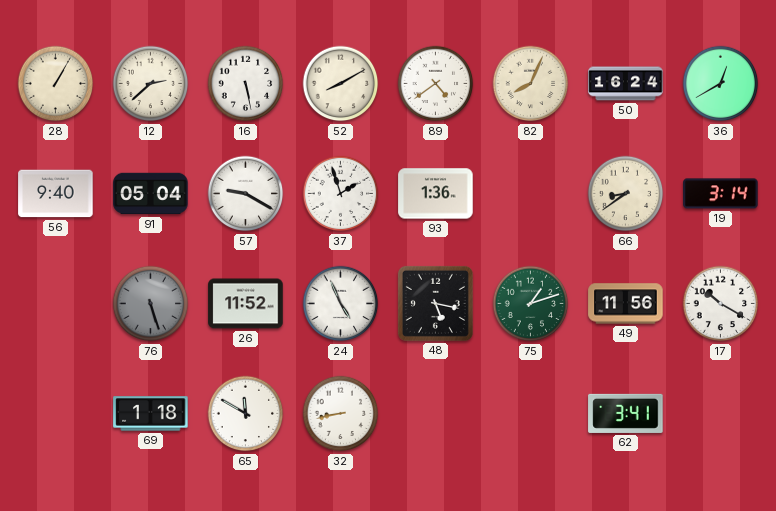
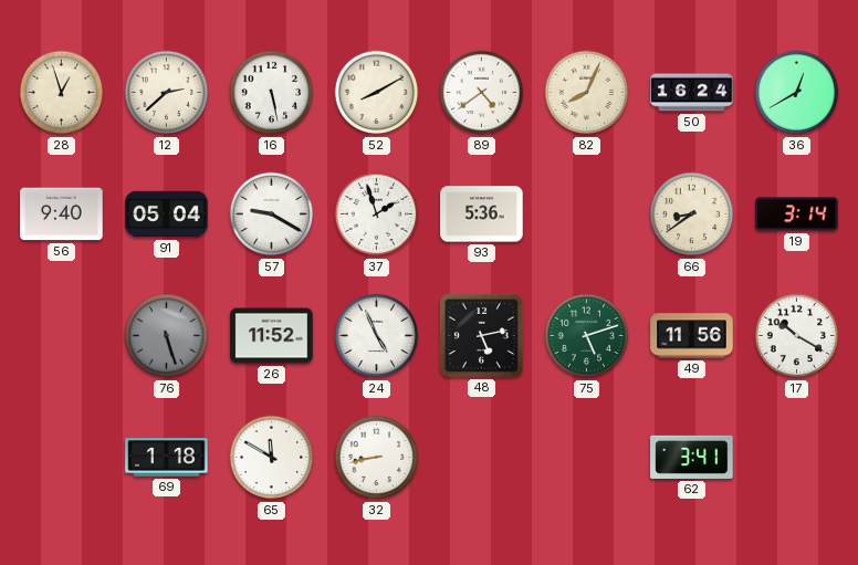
28: 1:05 -> 12:57
93: 1:36 -> 5:36
48: 5:17 -> 5:13
75: 1:12 -> 5:12
